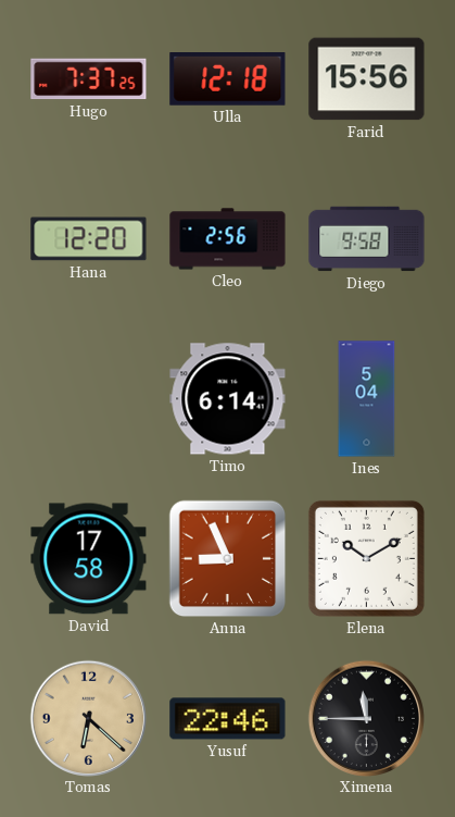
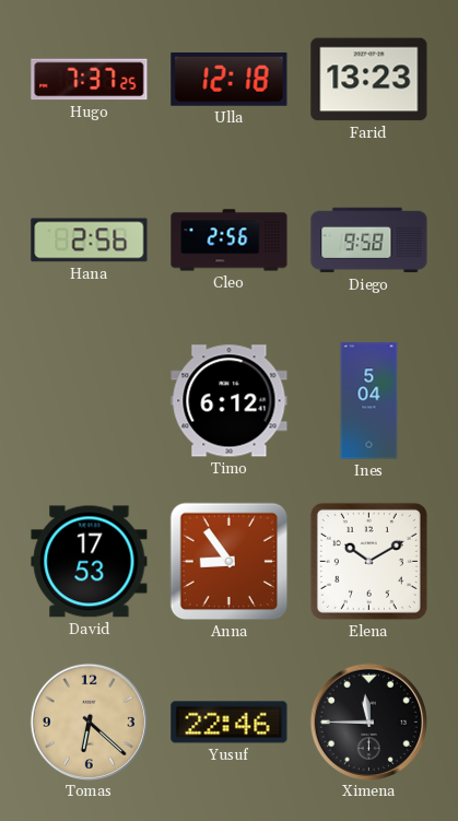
Farid: 15:56 -> 13:23
Hana: 12:20 -> 2:56
Timo: 6:14 -> 6:12
David: 17:58 -> 17:53
Anna: 8:56 -> 8:54
